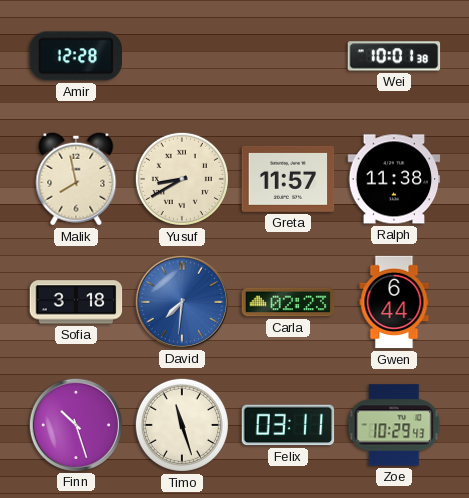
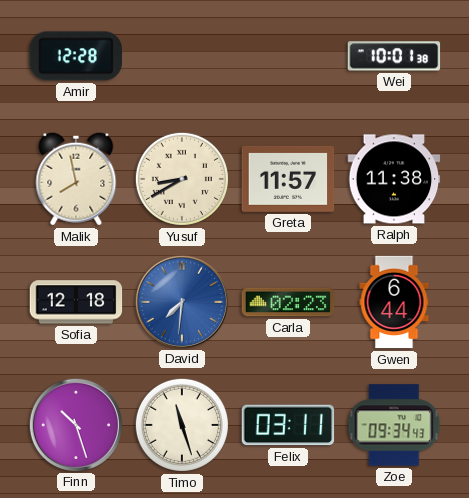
Sofia: 3:18 -> 12:18
Zoe: 10:29 -> 09:34
